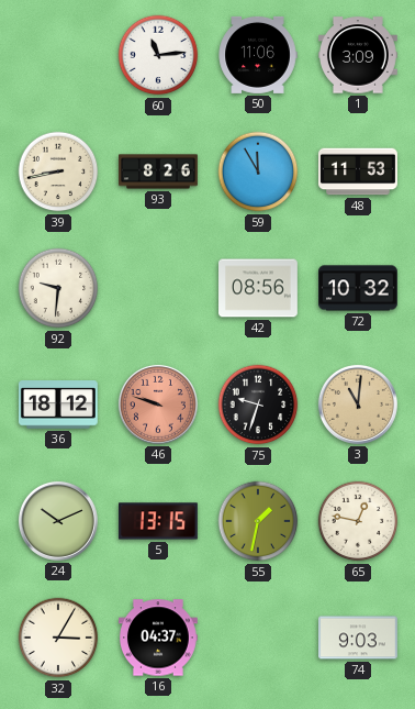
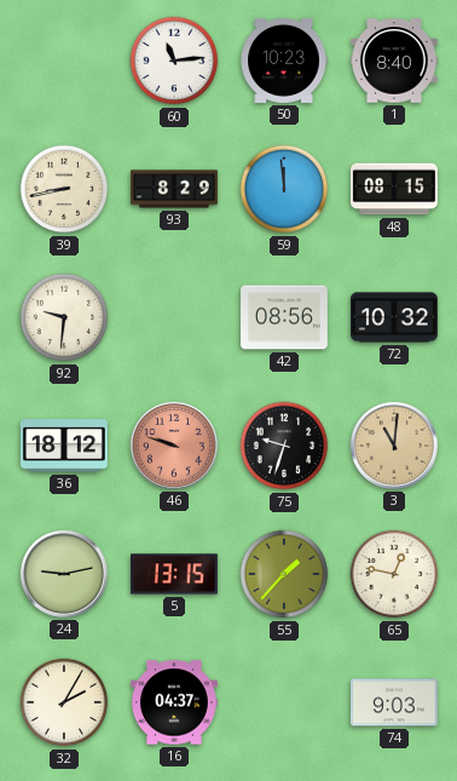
50: 11:06 -> 10:23
1: 3:09 -> 8:40
93: 8:26 -> 8:29
59: 11:55 -> 11:59
48: 11:53 -> 08:15
24: 10:11 -> 9:13
55: 1:32 -> 1:37
32: 3:05 -> 2:05
